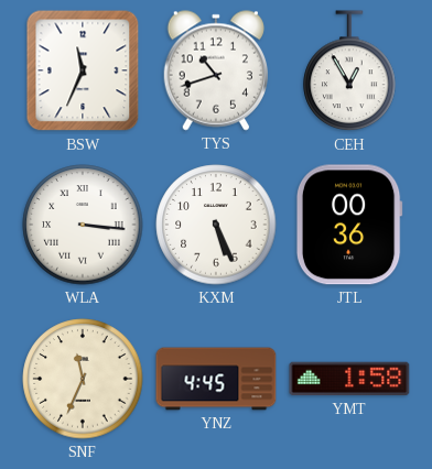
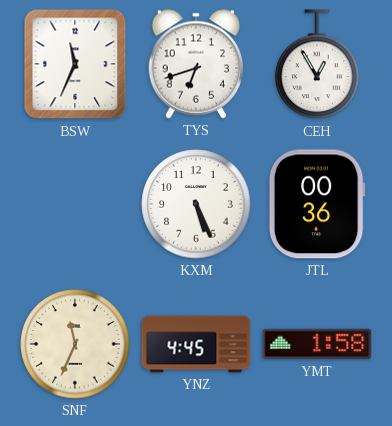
TYS: 10:42 -> 6:42
WLA: 3:16 -> none
